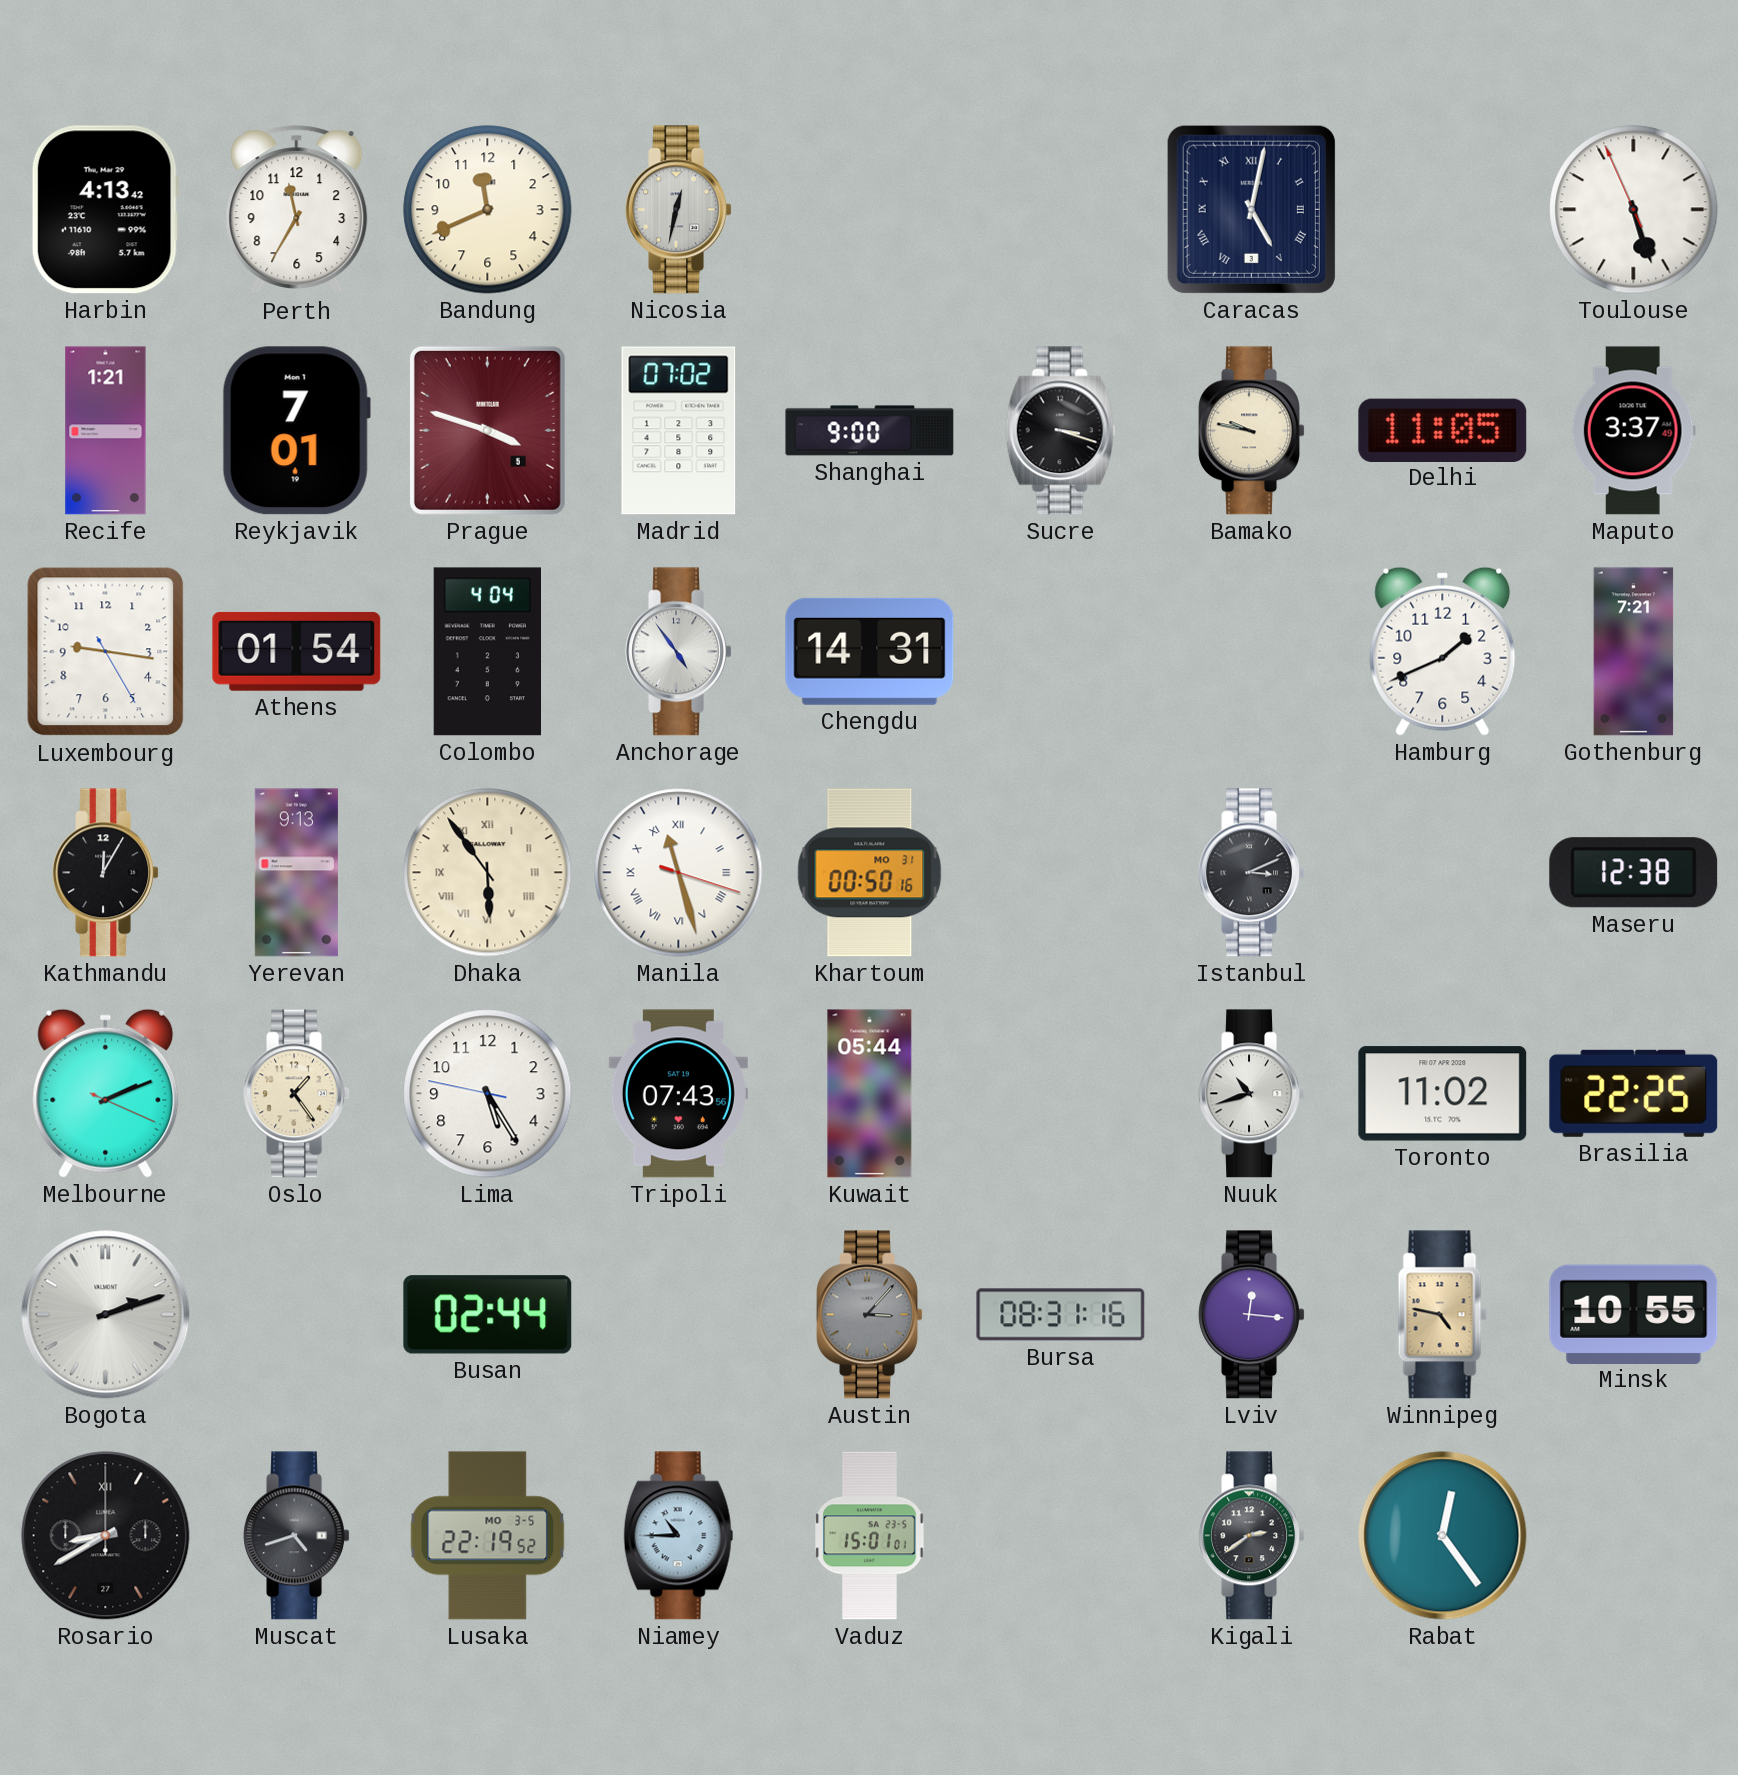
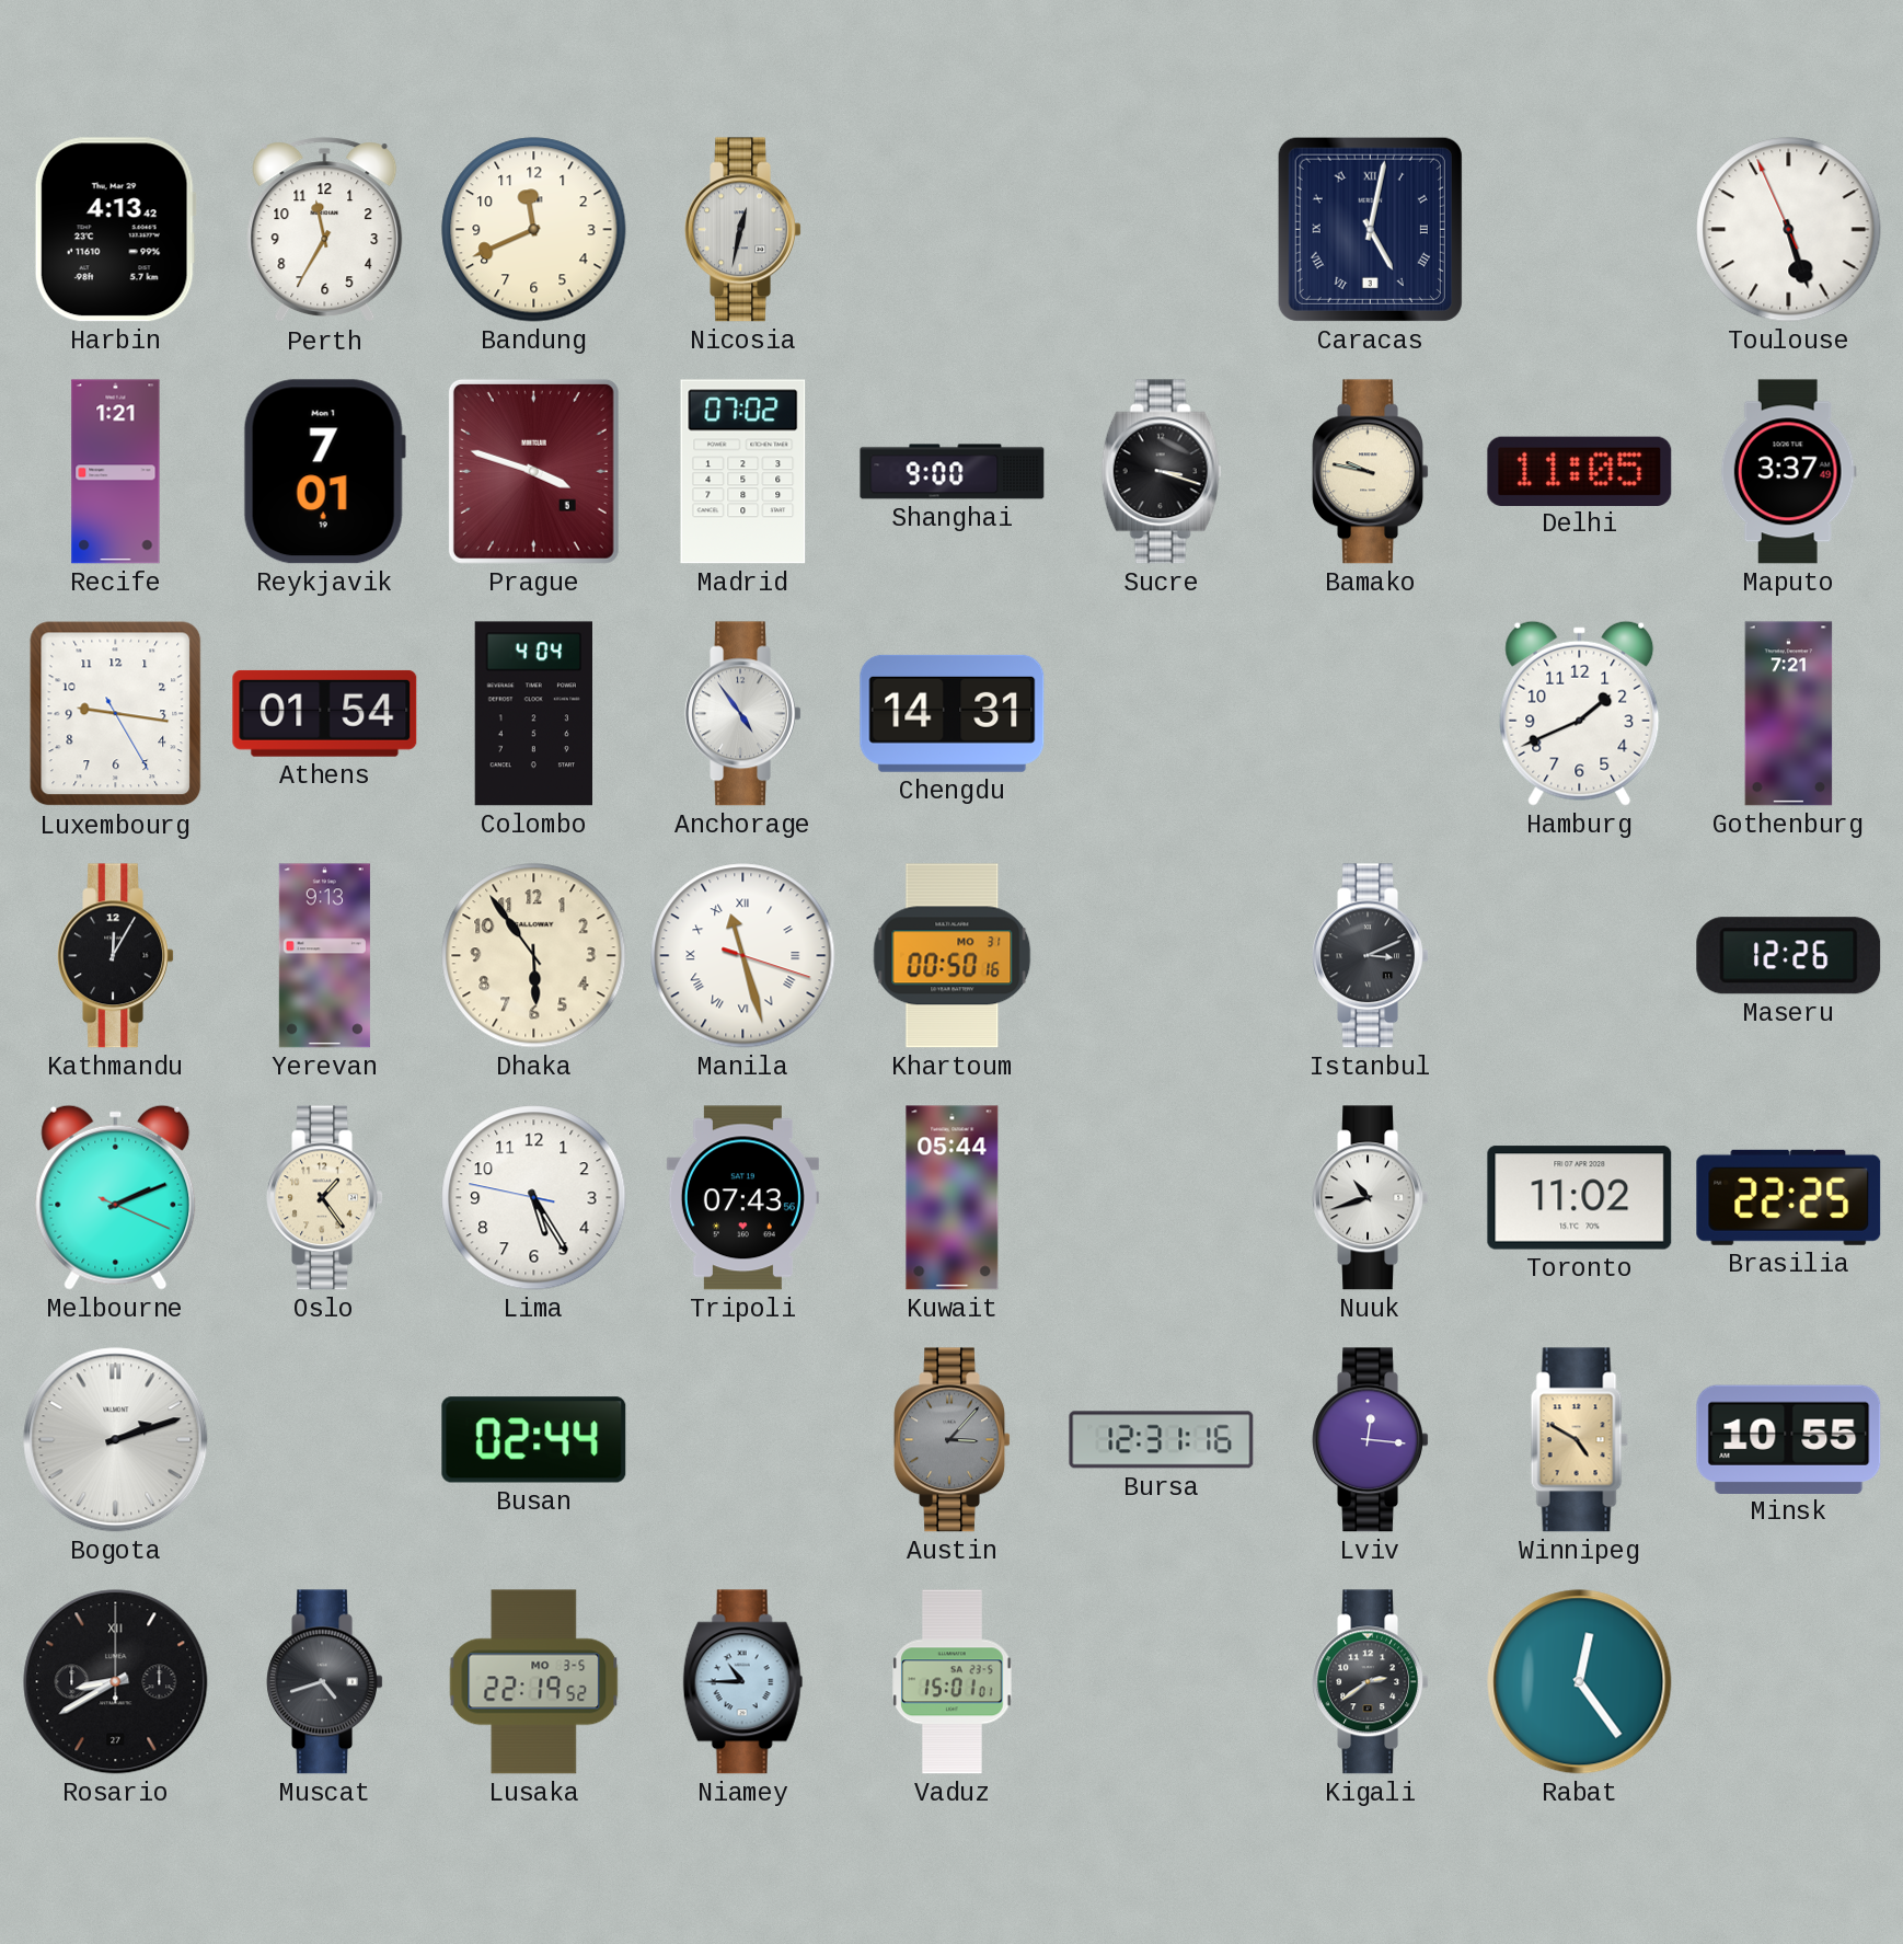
Dhaka numerals: Roman -> Arabic
Maseru: 12:38 -> 12:26
Bursa: 08:31 -> 12:31
Winnipeg: 4:47 -> 4:50
